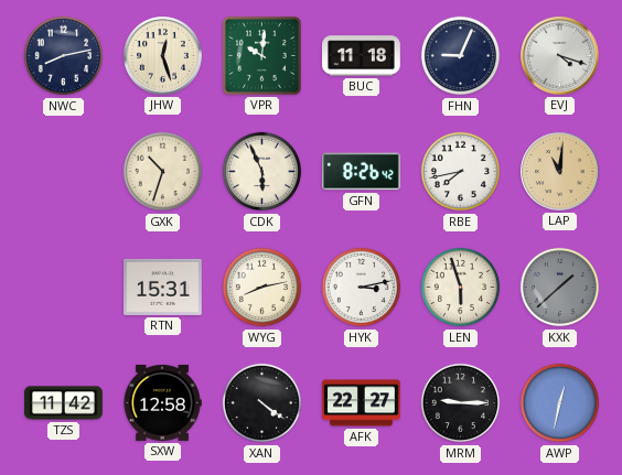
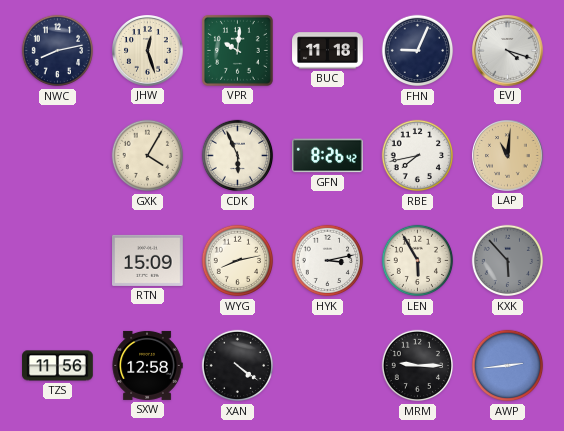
GXK: 10:33 -> 4:05
RTN: 15:31 -> 15:09
LEN: 5:57 -> 5:55
KXK: 1:38 -> 5:53
TZS: 11:42 -> 11:56
AFK: 22:27 -> none
AWP: 12:32 -> 2:44
